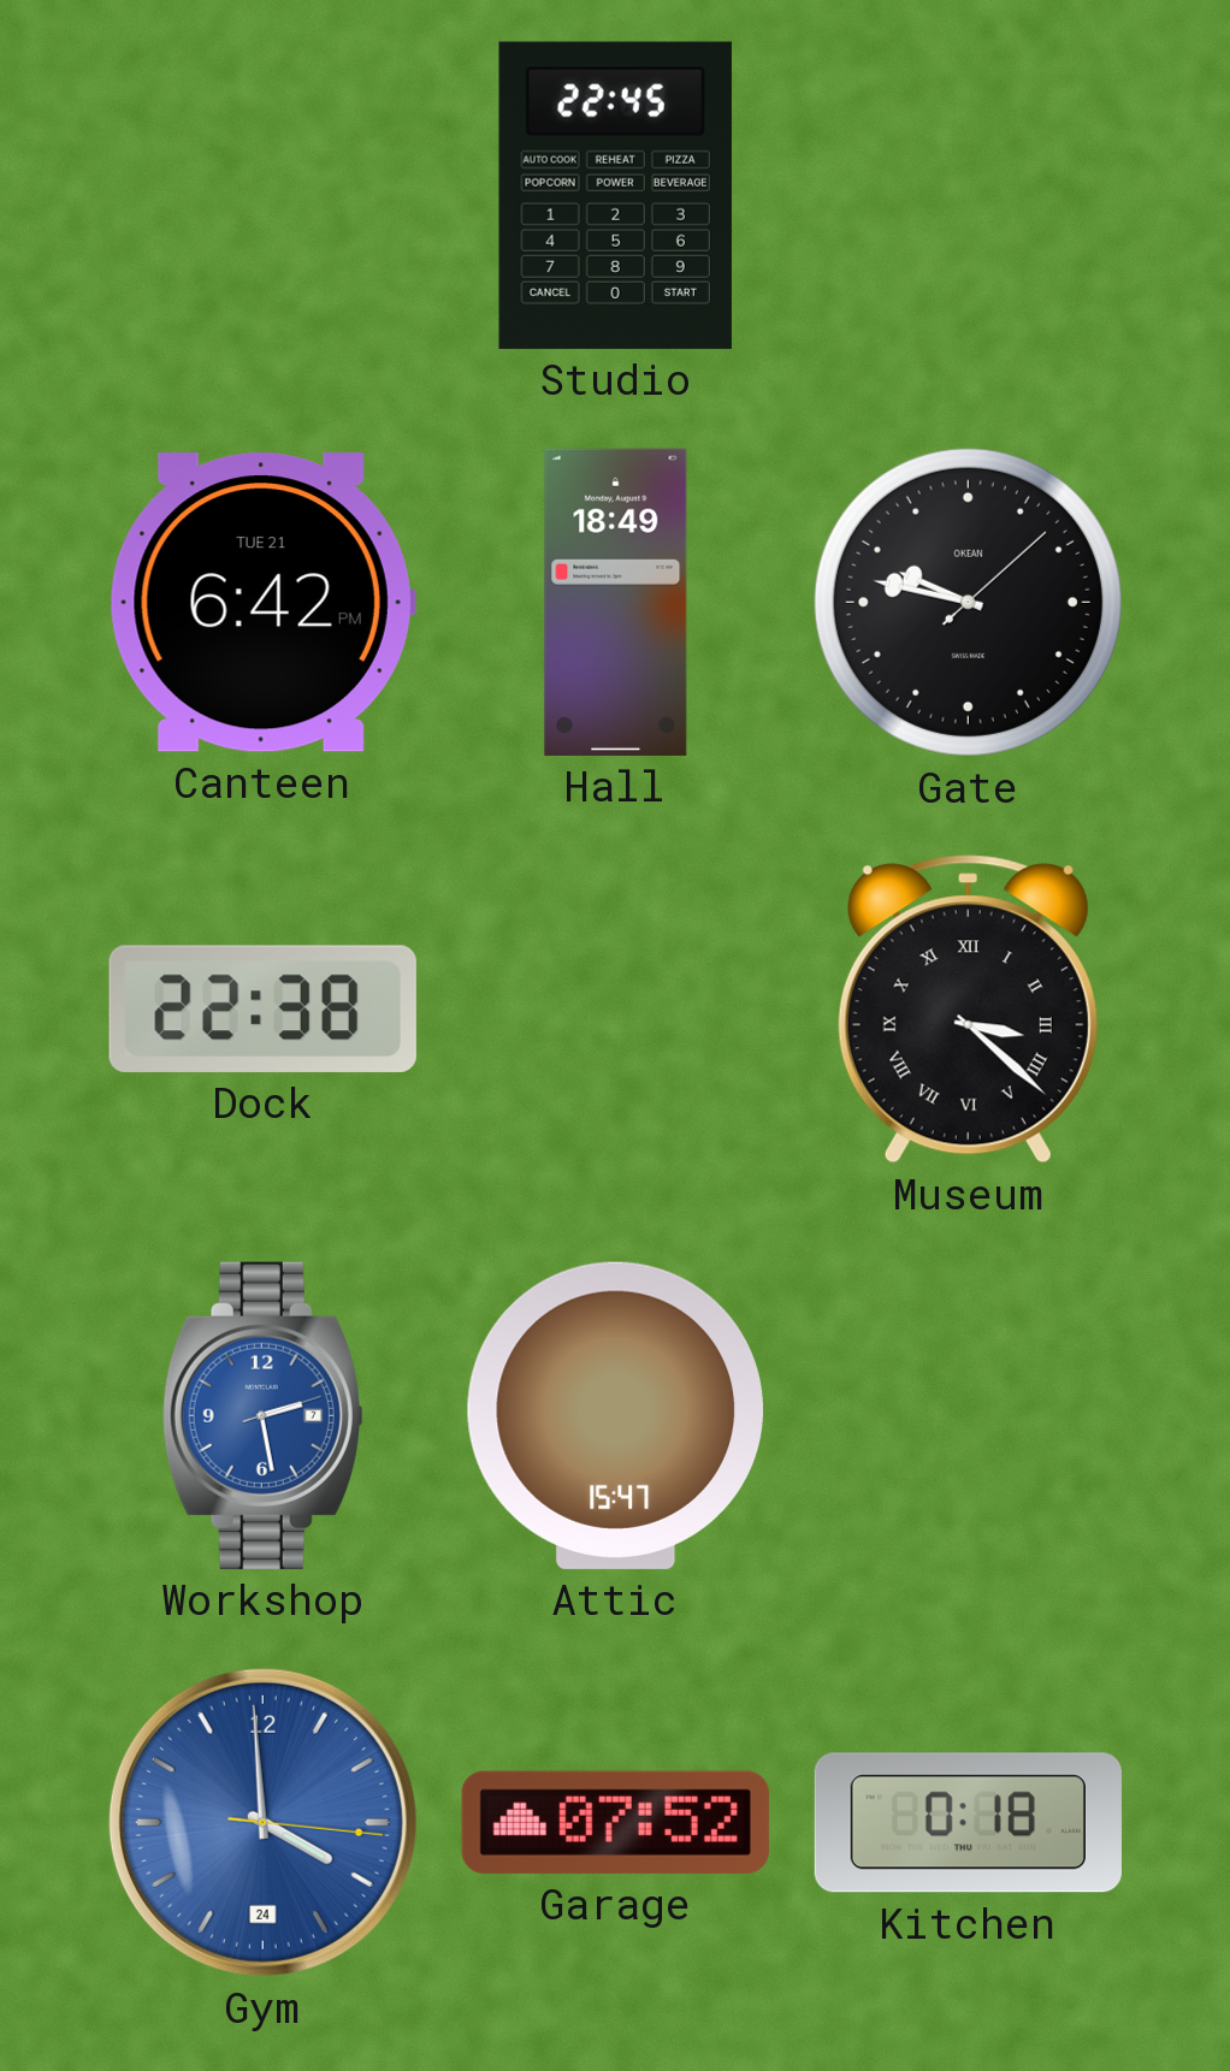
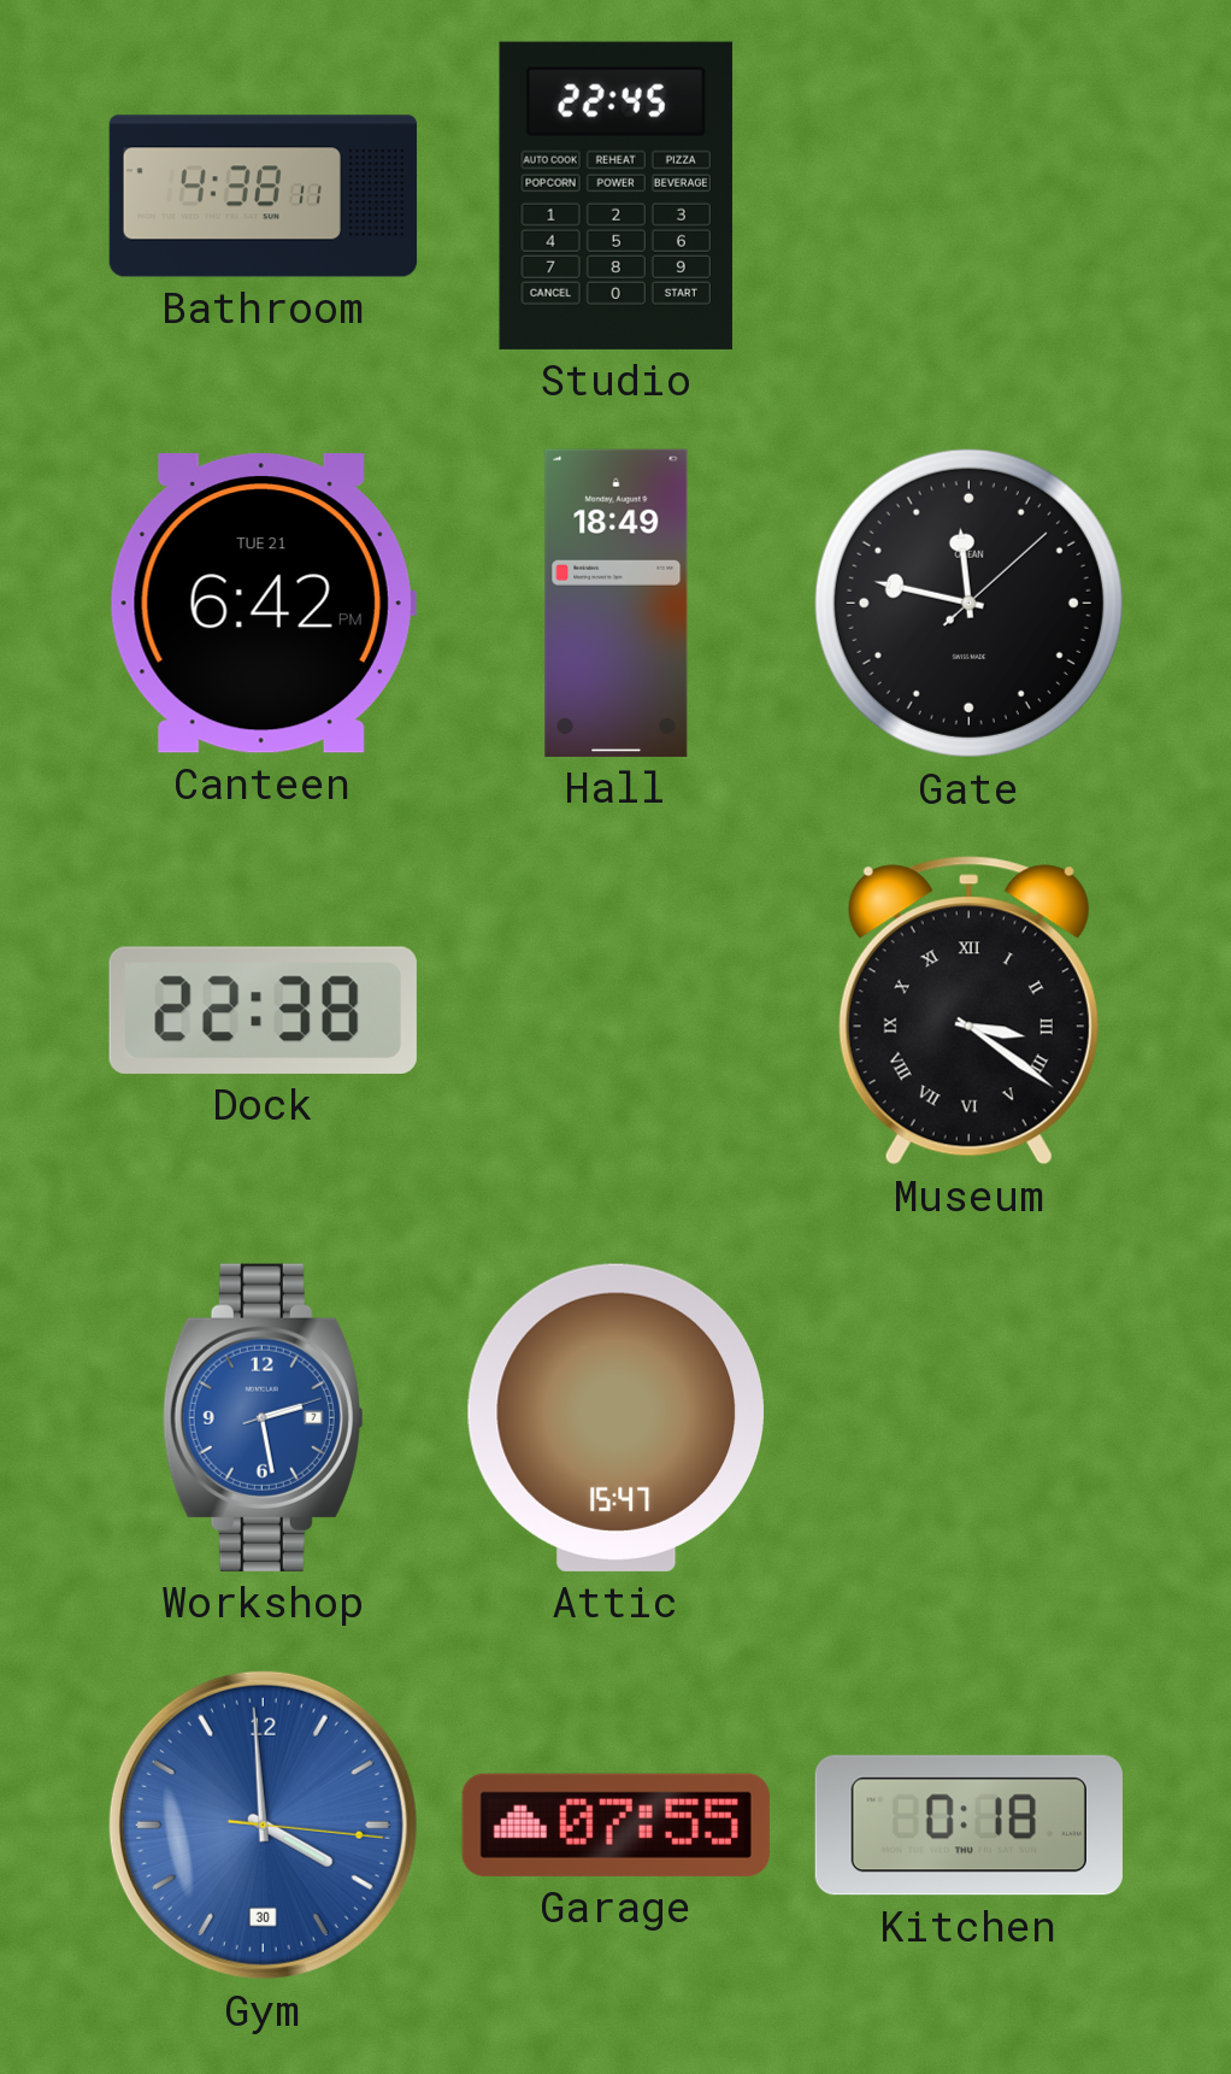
Bathroom: none -> 4:38
Gate: 9:47 -> 11:47
Museum: 3:22 -> 3:21
Gym date: 24 -> 30
Garage: 07:52 -> 07:55
